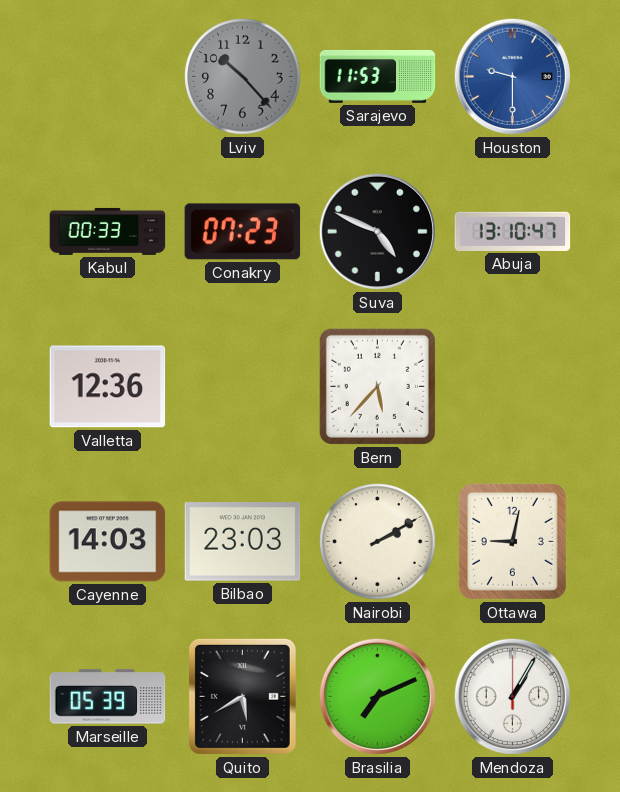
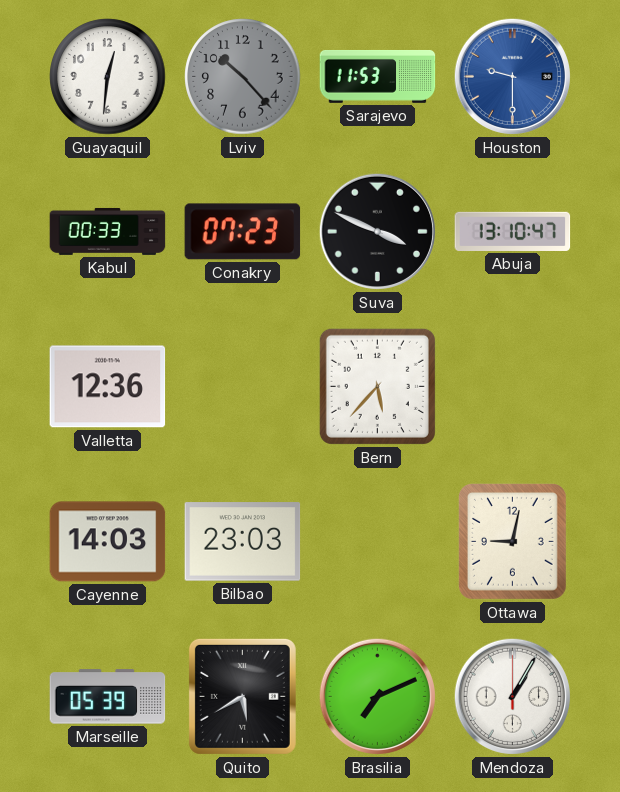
Guayaquil: none -> 12:31
Suva: 4:49 -> 3:49
Nairobi: 2:10 -> none
